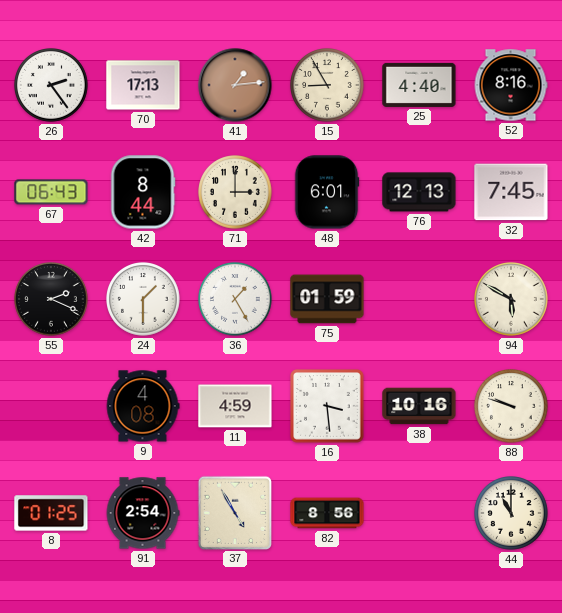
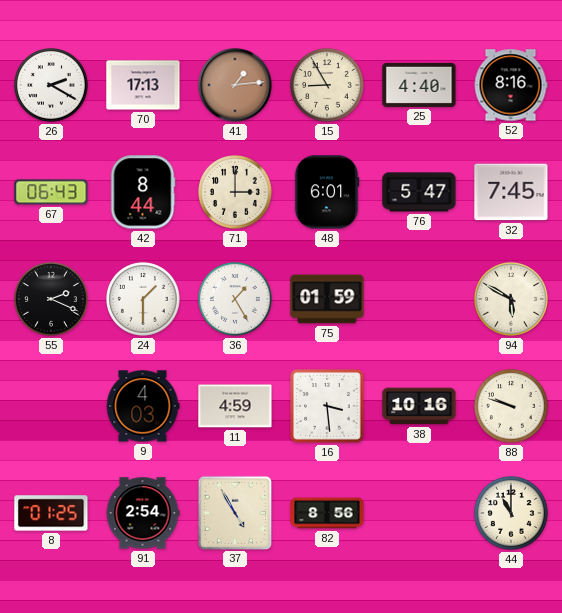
26: 2:24 -> 2:20
76: 12:13 -> 5:47
9: 4:08 -> 4:03
